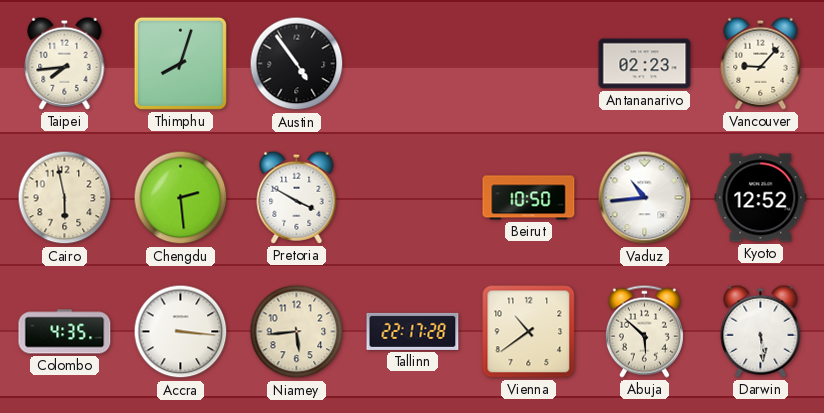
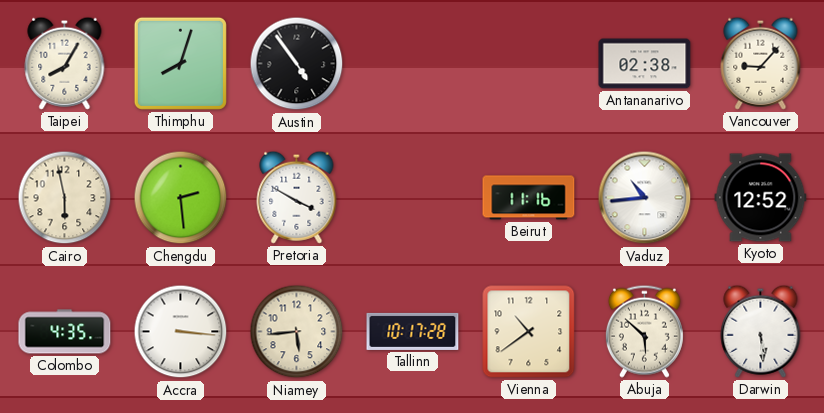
Taipei: 7:44 -> 8:05
Antananarivo: 02:23 -> 02:38
Beirut: 10:50 -> 11:16
Tallinn: 22:17 -> 10:17
